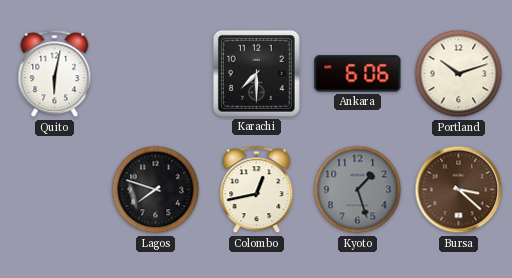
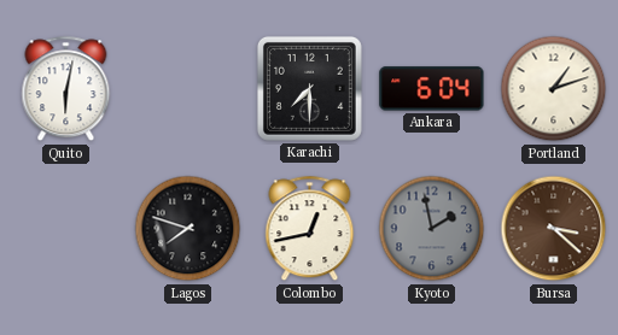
Ankara: 6:06 -> 6:04
Portland: 10:12 -> 1:12
Kyoto: 1:27 -> 1:58
